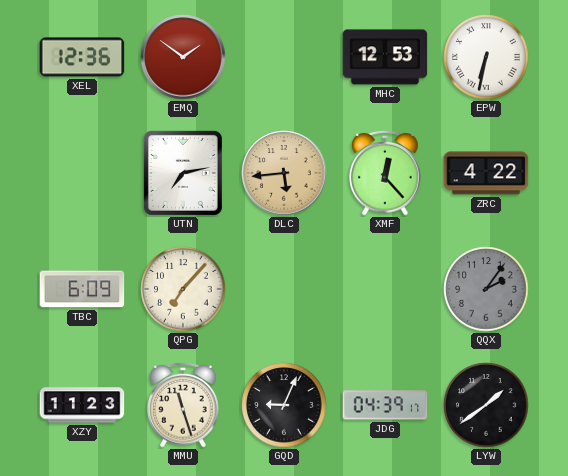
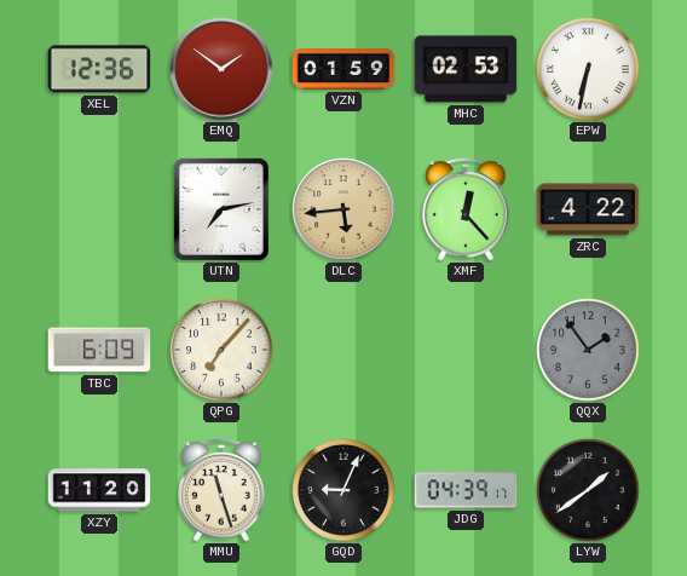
VZN: none -> 01:59
MHC: 12:53 -> 02:53
QQX: 2:06 -> 1:54
XZY: 11:23 -> 11:20
